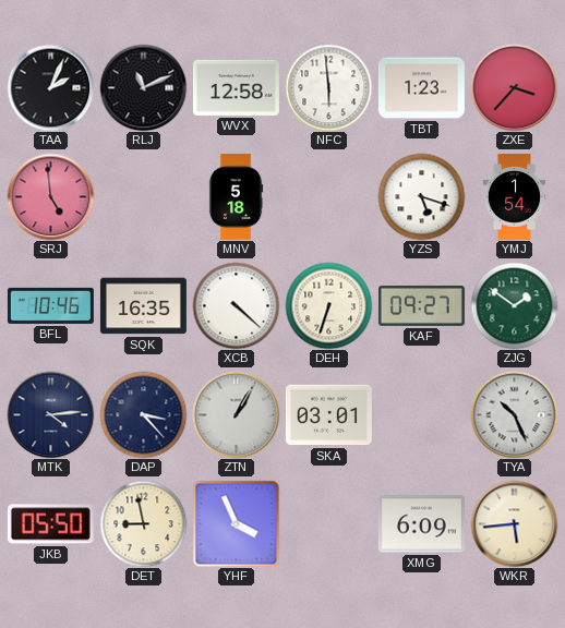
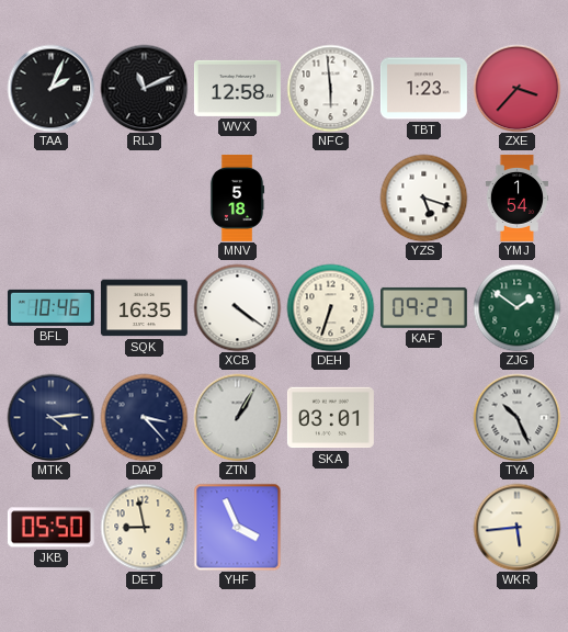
SRJ: 4:59 -> none
XCB: 4:22 -> 4:21
XMG: 6:09 -> none
